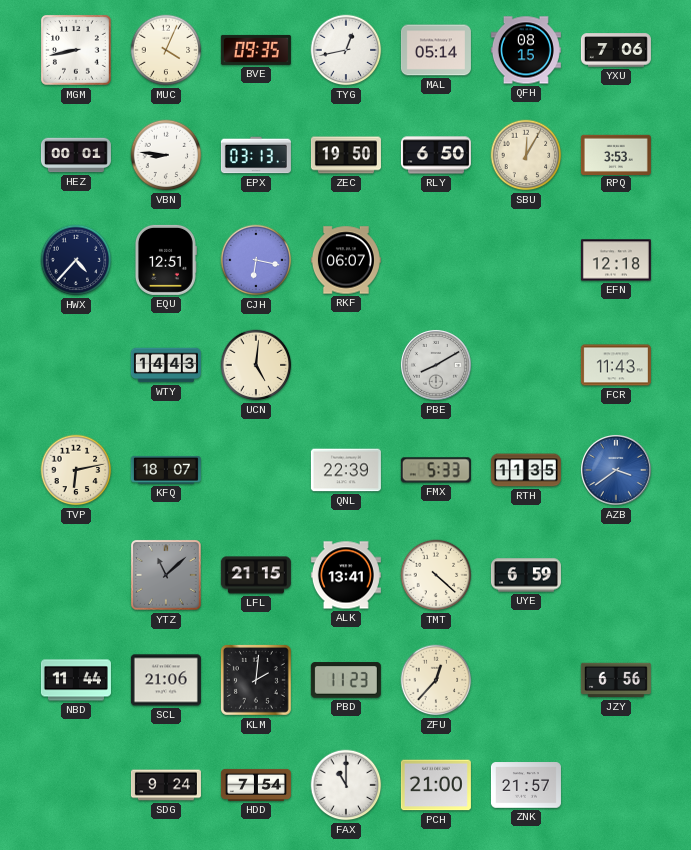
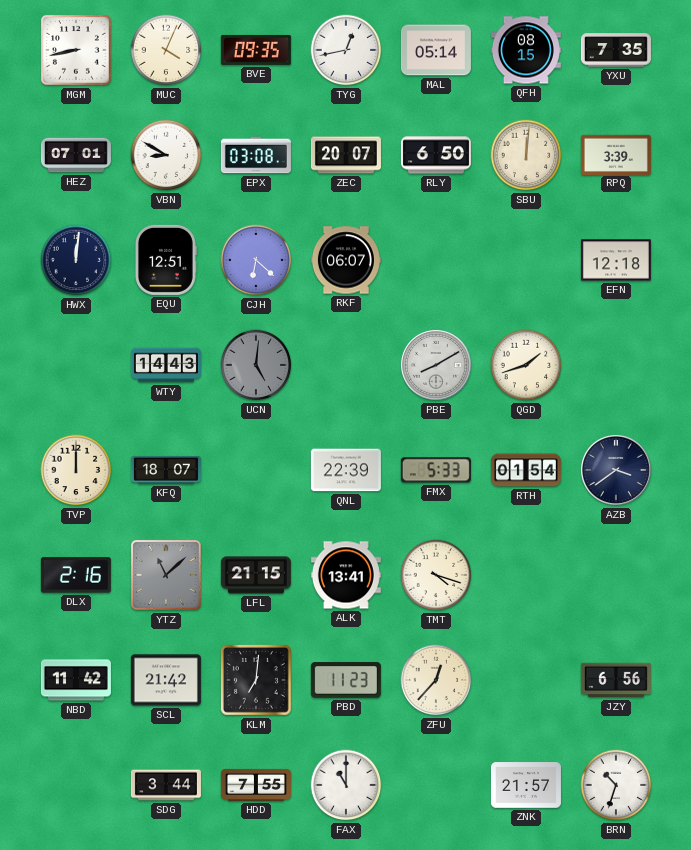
YXU: 7:06 -> 7:35
HEZ: 00:01 -> 07:01
VBN: 8:46 -> 8:50
EPX: 03:13 -> 03:08
ZEC: 19:50 -> 20:07
SBU: 12:05 -> 12:01
RPQ: 3:53 -> 3:39
HWX: 4:37 -> 12:01
CJH: 6:17 -> 6:22
UCN dial: cream -> grey
QGD: none -> 1:42
FCR: 11:43 -> none
TVP: 6:13 -> 12:00
RTH: 11:35 -> 01:54
AZB dial: blue -> navy
DLX: none -> 2:16
TMT: 4:22 -> 4:18
UYE: 6:59 -> none
NBD: 11:44 -> 11:42
SCL: 21:06 -> 21:42
KLM: 2:01 -> 7:01
SDG: 9:24 -> 3:44
HDD: 7:54 -> 7:55
PCH: 21:00 -> none
BRN: none -> 10:33
